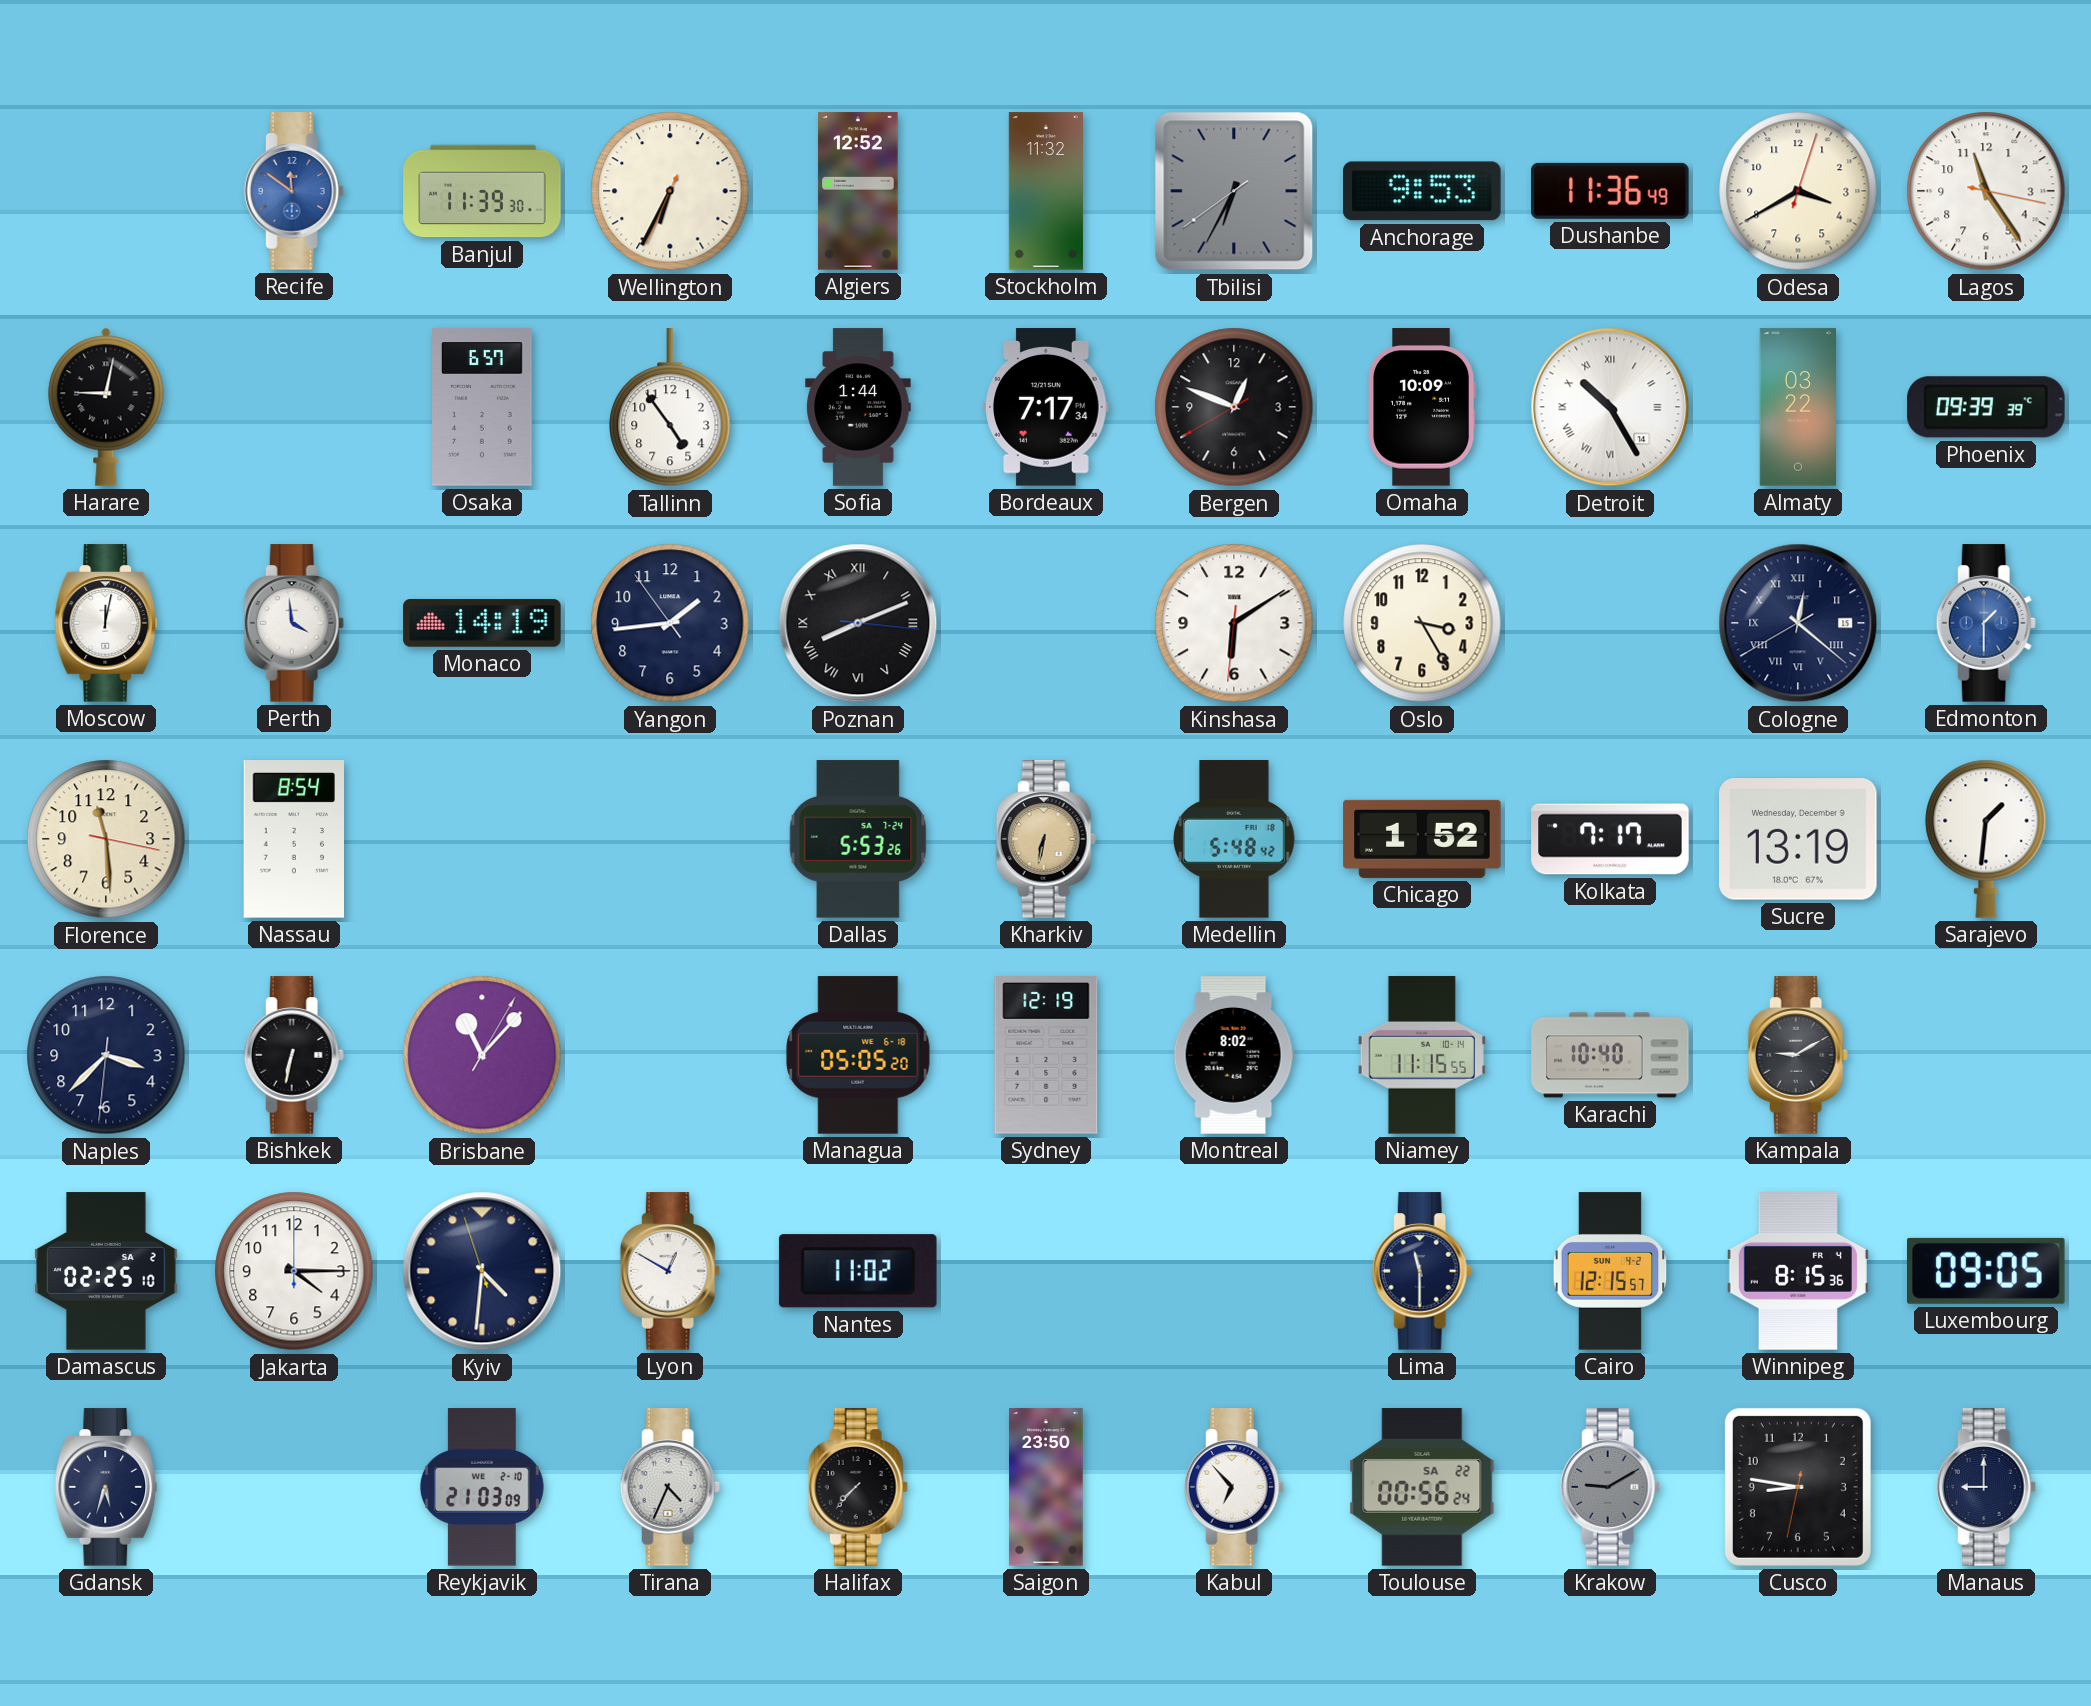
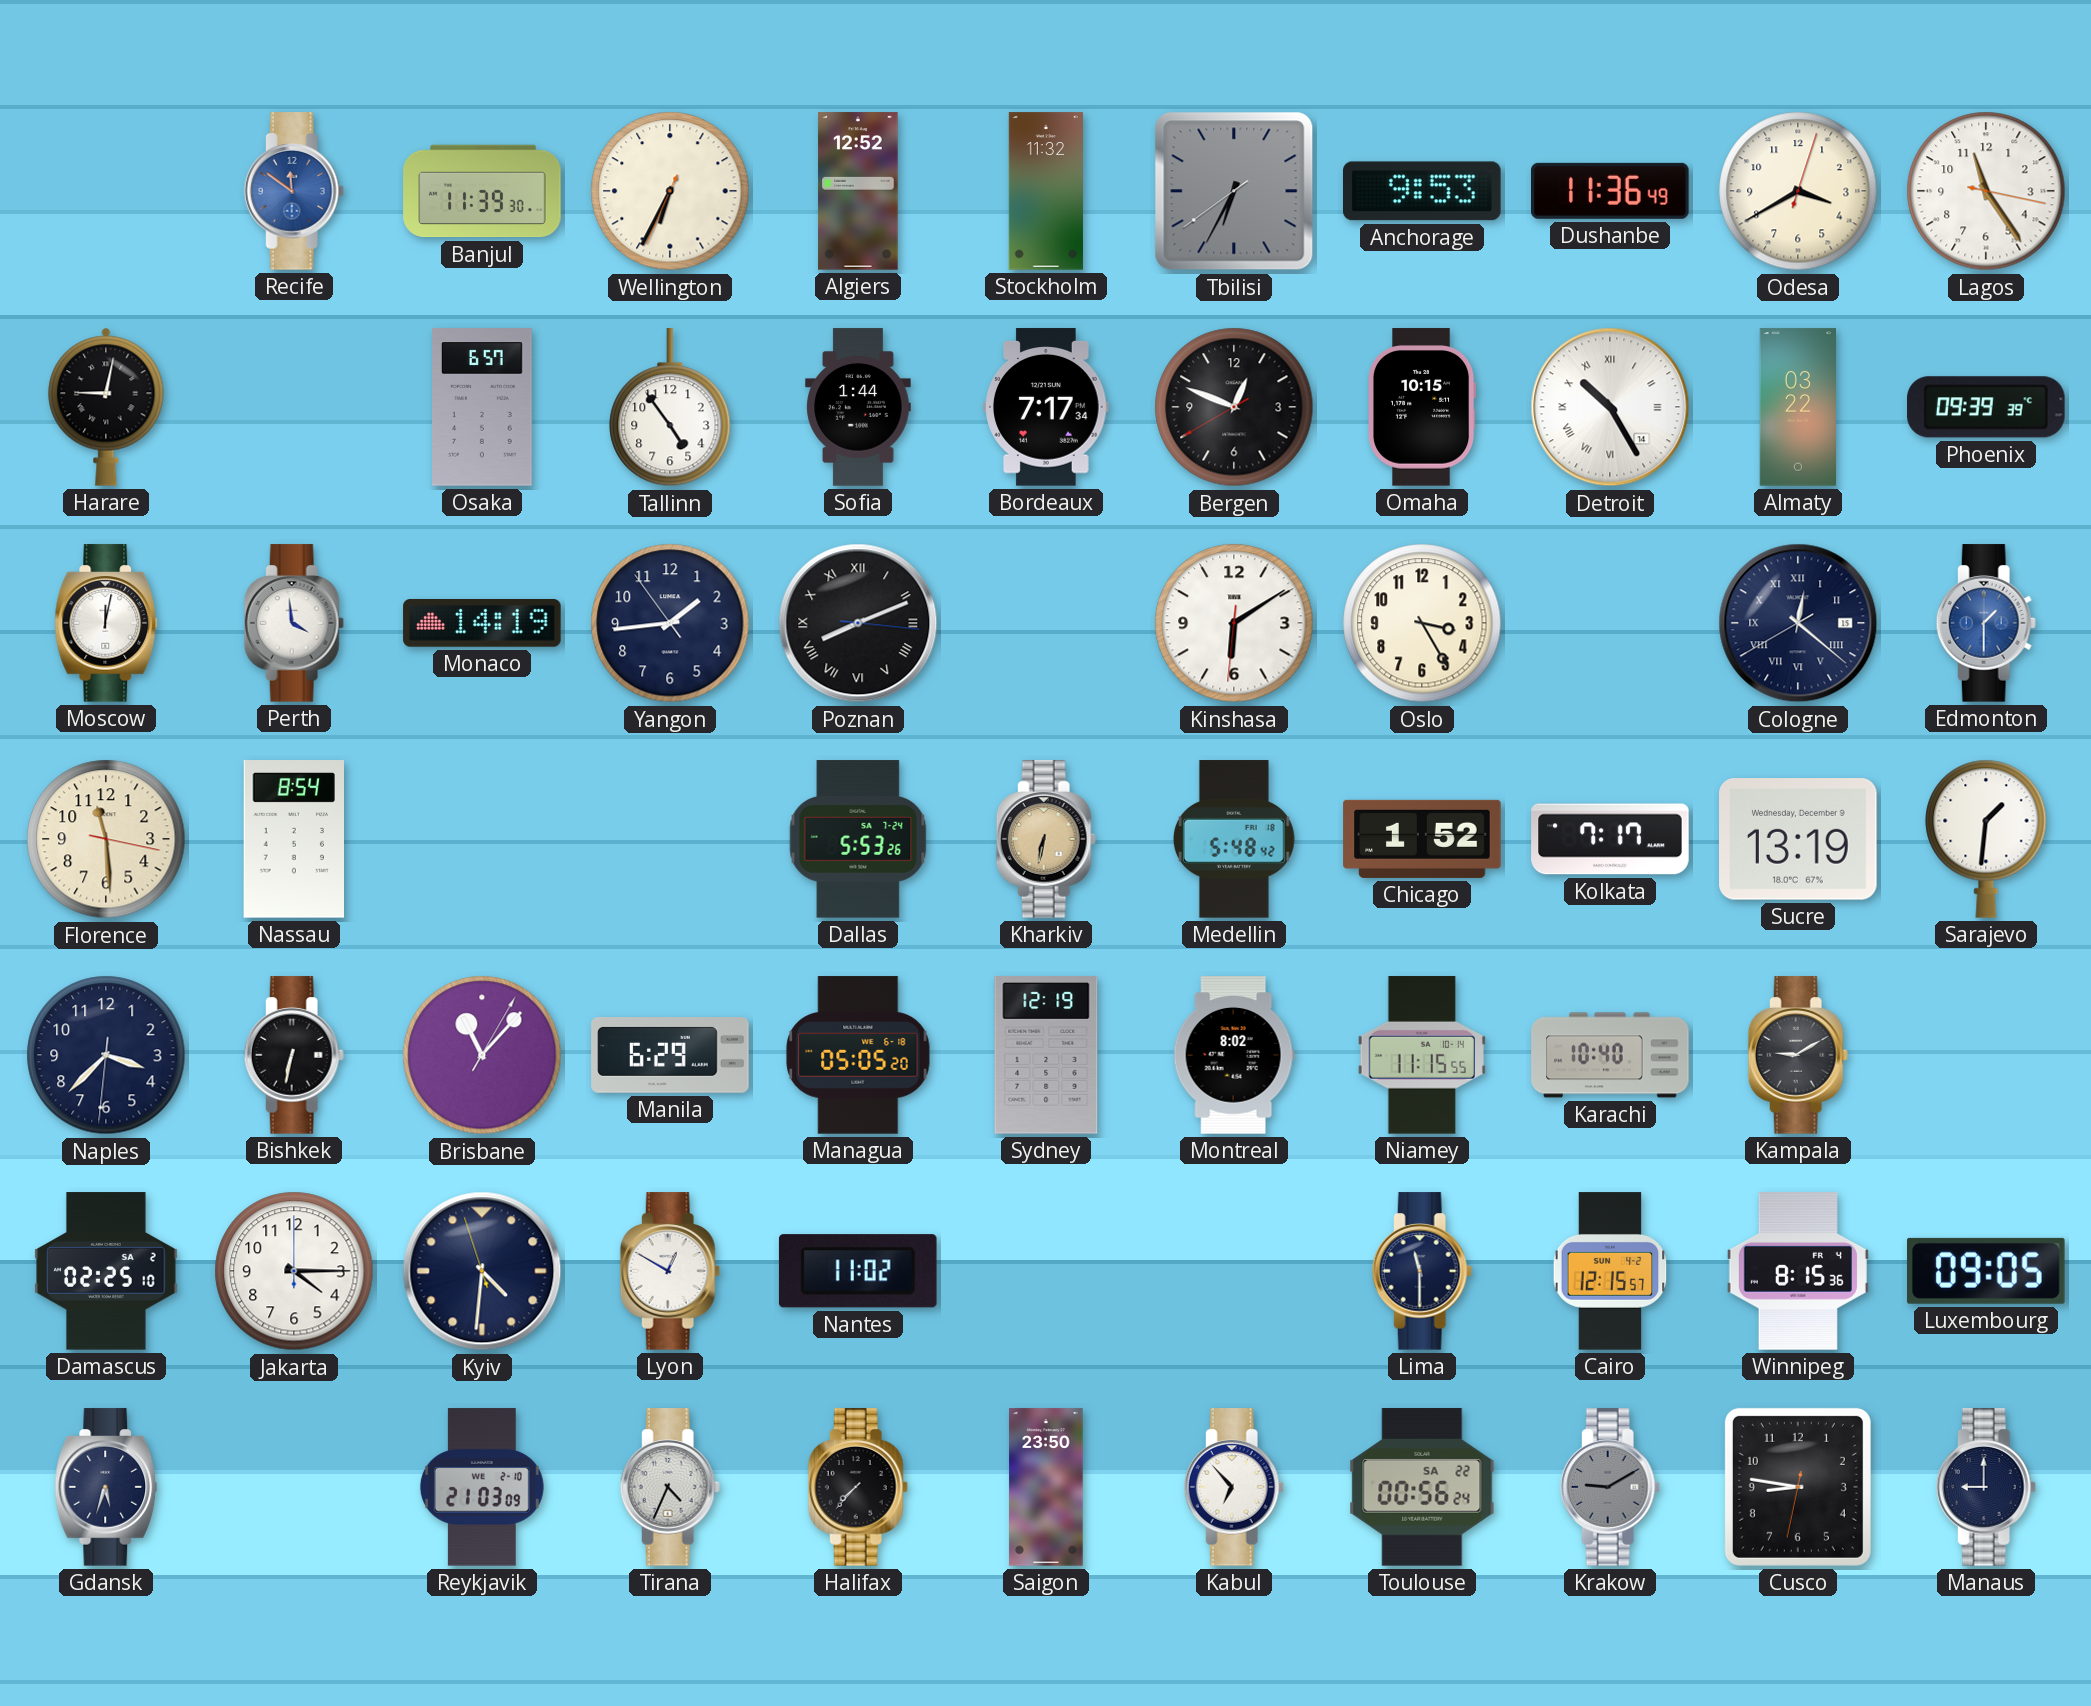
Omaha: 10:09 -> 10:15
Manila: none -> 6:29
